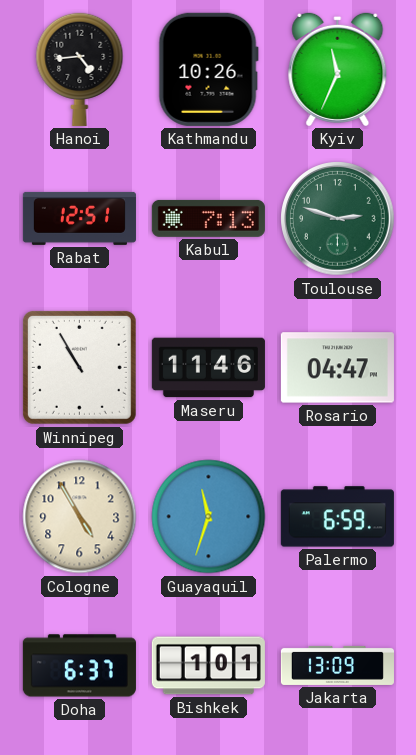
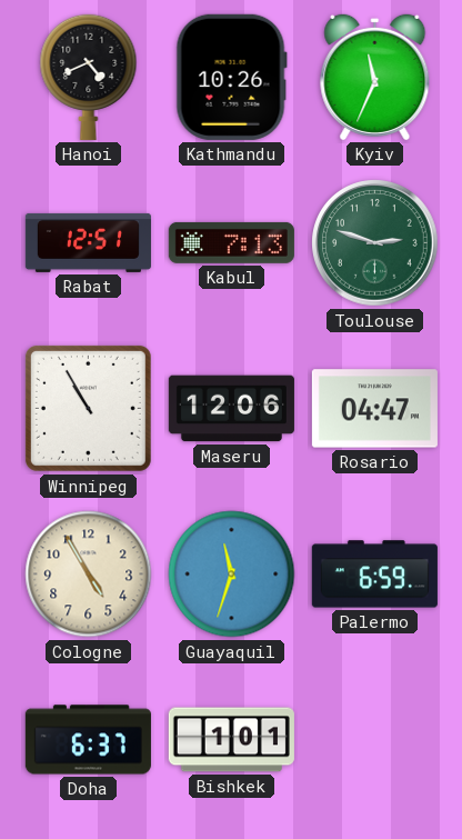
Hanoi: 4:44 -> 4:41
Maseru: 11:46 -> 12:06
Jakarta: 13:09 -> none
